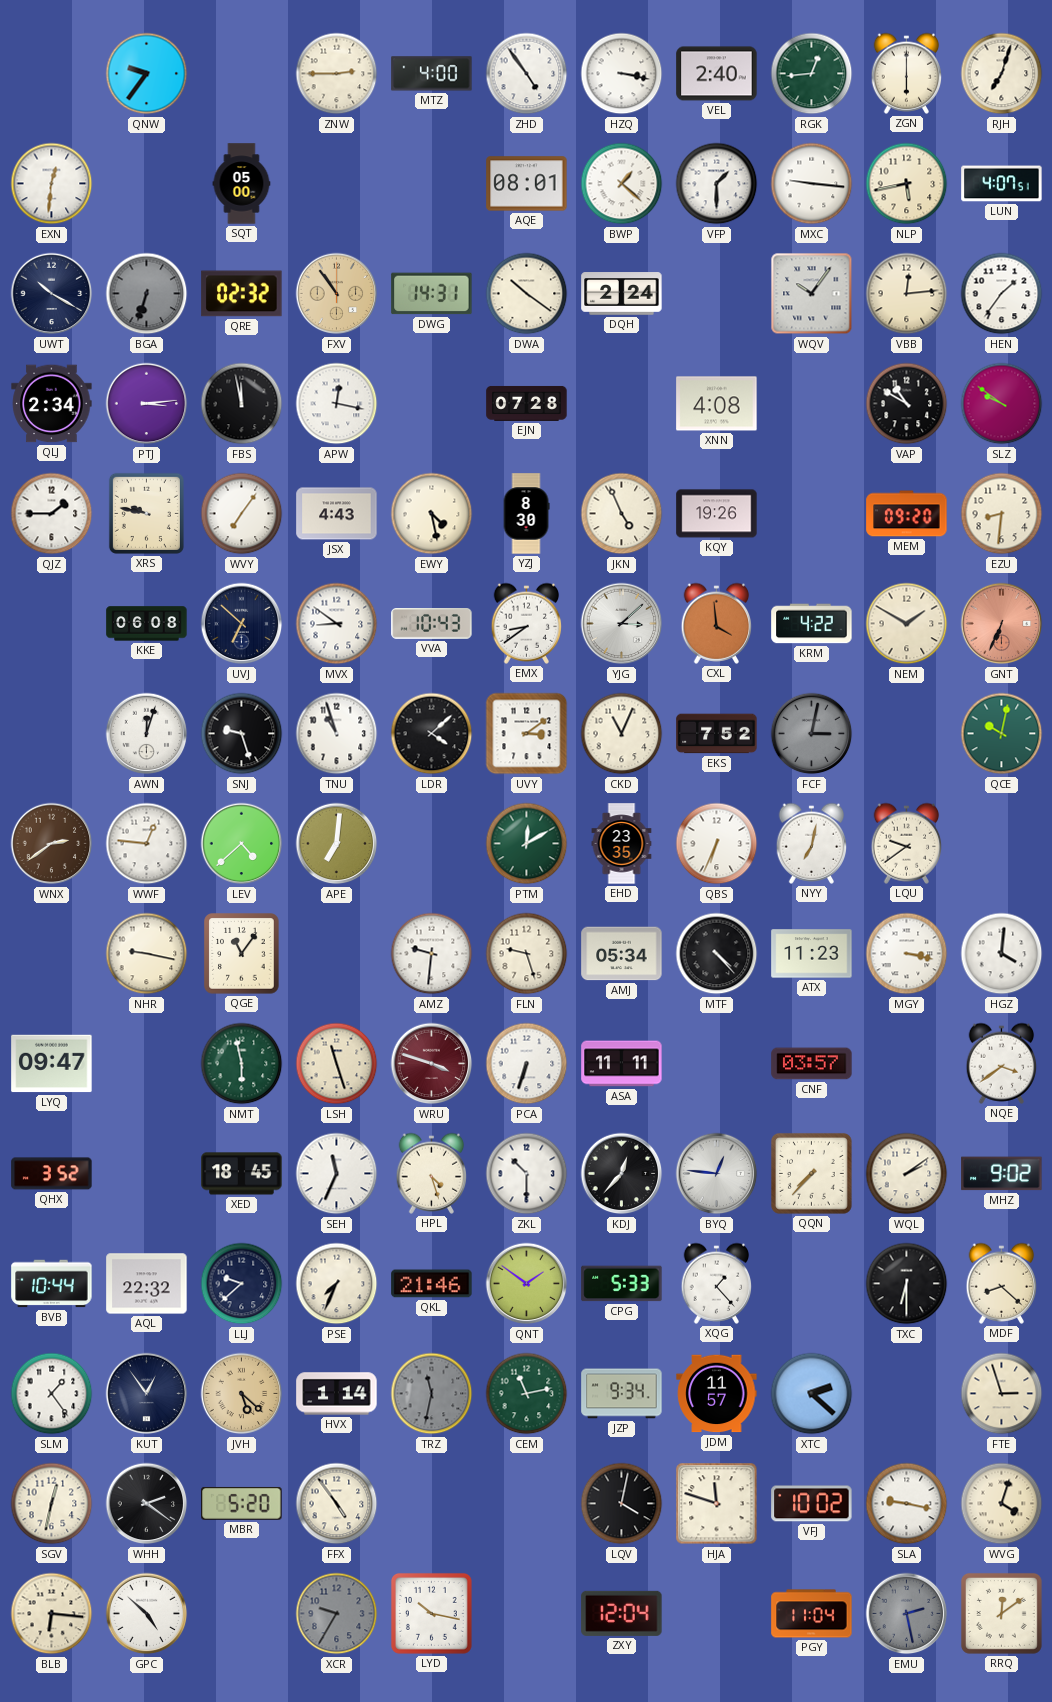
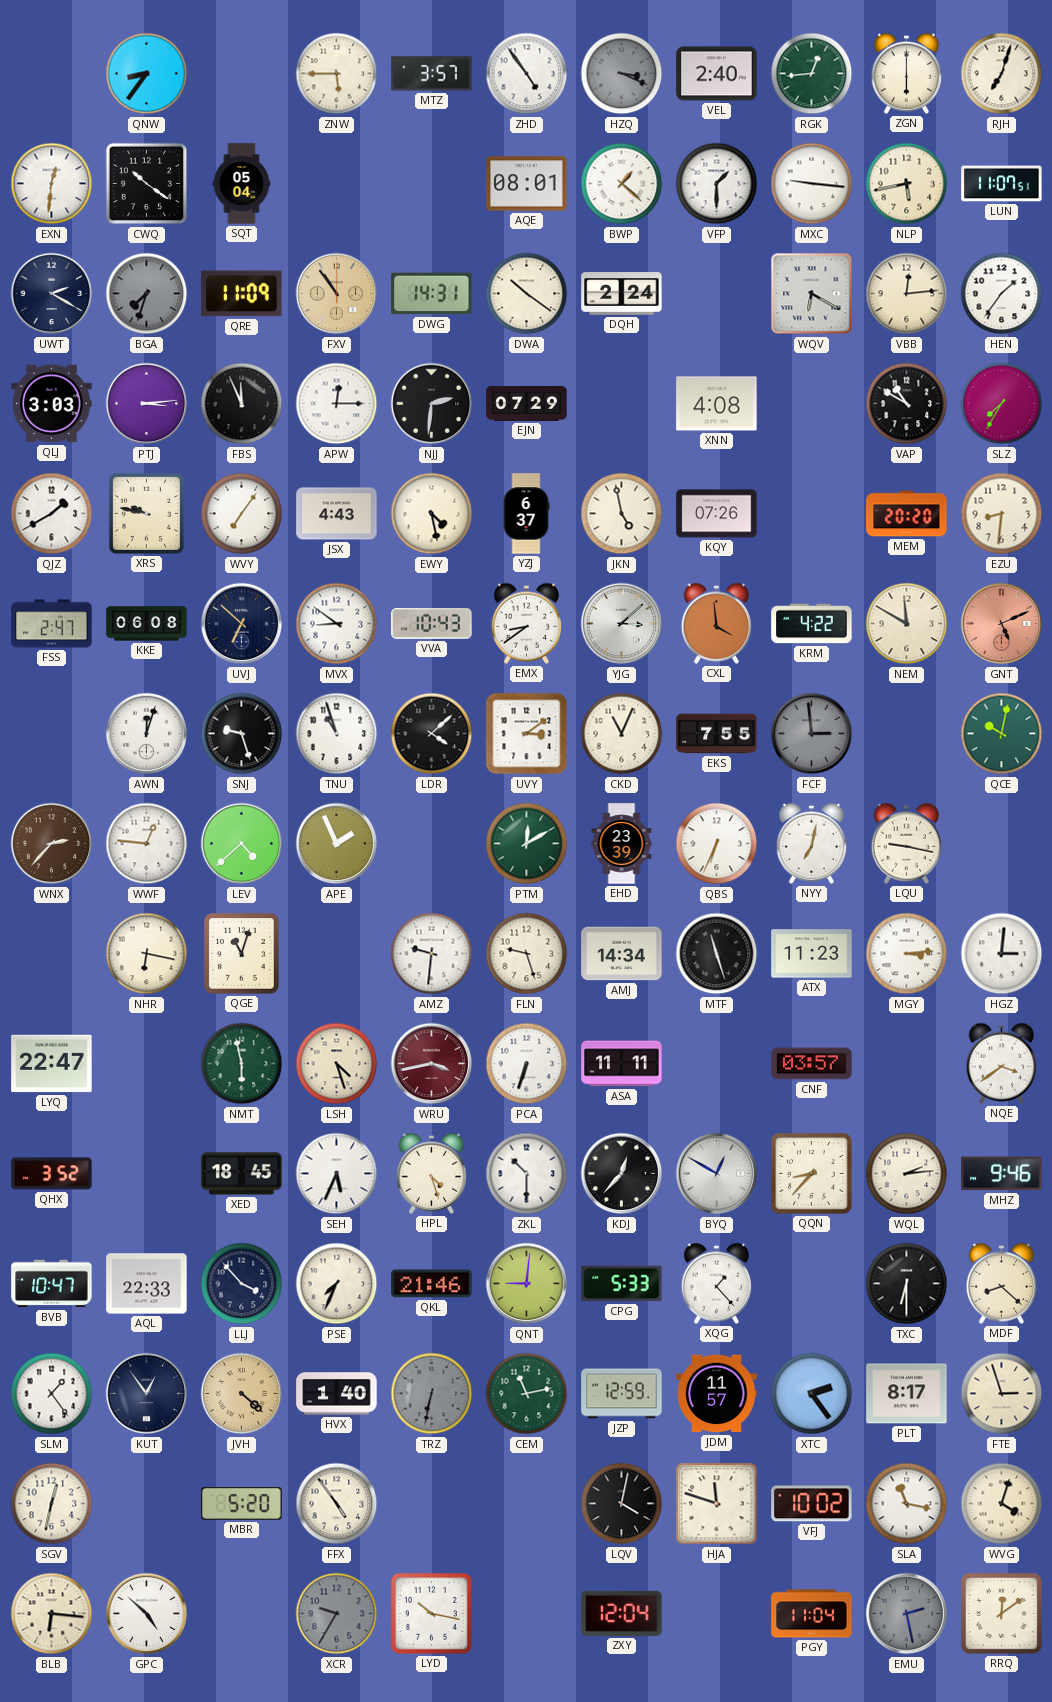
QNW: 9:36 -> 8:36
ZNW: 2:45 -> 5:45
MTZ: 4:00 -> 3:57
HZQ: 3:17 -> 3:19
HZQ dial: white -> grey
CWQ: none -> 10:21
SQT: 05:00 -> 05:04
LUN: 4:07 -> 11:07
UWT: 10:20 -> 2:20
BGA: 6:33 -> 7:33
QRE: 02:32 -> 11:09
WQV: 10:06 -> 6:20
QLJ: 2:34 -> 3:03
FBS: 11:58 -> 11:56
APW: 12:17 -> 12:15
NJJ: none -> 2:31
EJN: 07:28 -> 07:29
SLZ: 9:51 -> 7:35
QJZ: 1:45 -> 1:40
YZJ: 8:30 -> 6:37
JKN: 4:56 -> 4:58
KQY: 19:26 -> 07:26
MEM: 09:20 -> 20:20
FSS: none -> 2:47
NEM: 1:50 -> 11:50
GNT: 6:34 -> 5:11
EKS: 7:52 -> 7:55
FCF: 3:02 -> 2:59
WNX: 2:39 -> 2:37
APE: 7:01 -> 1:56
EHD: 23:35 -> 23:39
LQU: 9:39 -> 9:17
NHR: 9:17 -> 6:17
QGE: 11:06 -> 11:03
AMJ: 05:34 -> 14:34
MTF: 4:23 -> 11:27
MGY: 3:17 -> 3:14
HGZ: 4:01 -> 3:01
LYQ: 09:47 -> 22:47
LSH: 11:27 -> 4:27
WRU: 3:48 -> 3:43
SEH: 11:34 -> 5:34
BYQ: 12:46 -> 12:50
QQN: 7:37 -> 8:37
WQL: 2:09 -> 2:14
MHZ: 9:02 -> 9:46
BVB: 10:44 -> 10:47
AQL: 22:32 -> 22:33
LLJ: 9:38 -> 3:53
QNT: 1:51 -> 9:01
JVH: 5:22 -> 4:22
HVX: 1:14 -> 1:40
TRZ: 11:32 -> 6:32
JZP: 9:34 -> 12:59
XTC: 2:22 -> 2:24
PLT: none -> 8:17
WHH: 2:21 -> none
SLA: 9:17 -> 11:17
